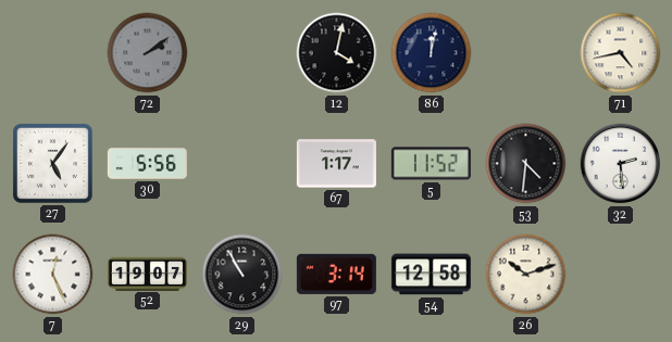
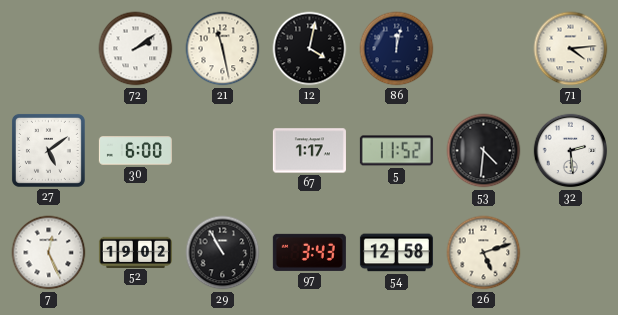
72 dial: grey -> white
21: none -> 11:28
71: 4:43 -> 4:14
27: 5:06 -> 5:09
30: 5:56 -> 6:00
52: 19:07 -> 19:02
97: 3:14 -> 3:43
26: 10:12 -> 5:12
